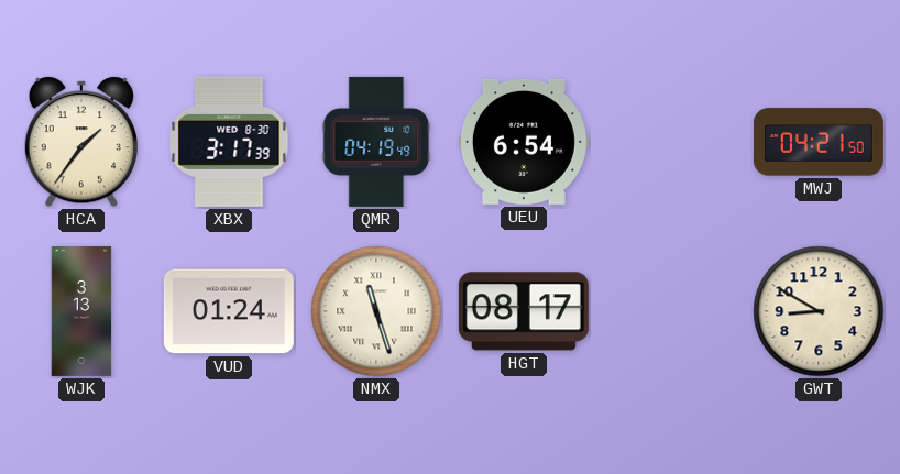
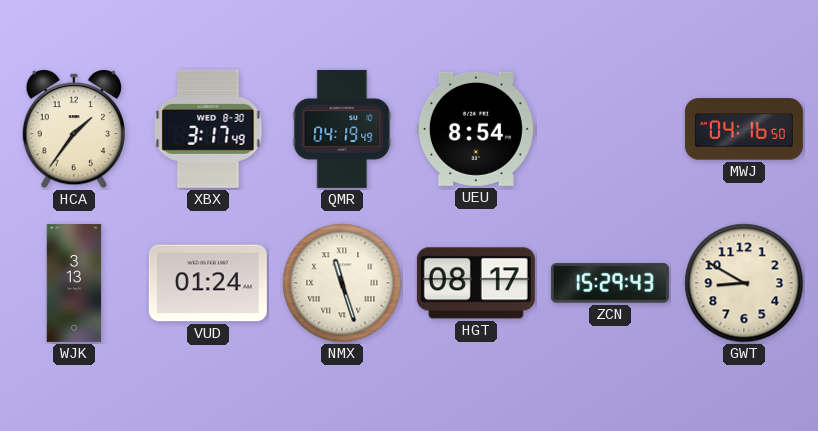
XBX: 3:17:39 -> 3:17:49
UEU: 6:54 -> 8:54
MWJ: 04:21 -> 04:16
ZCN: none -> 15:29
